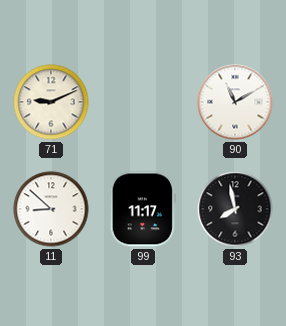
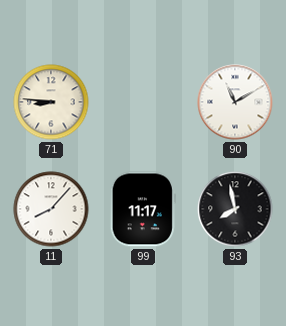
71: 9:11 -> 8:46
11: 8:52 -> 8:07
